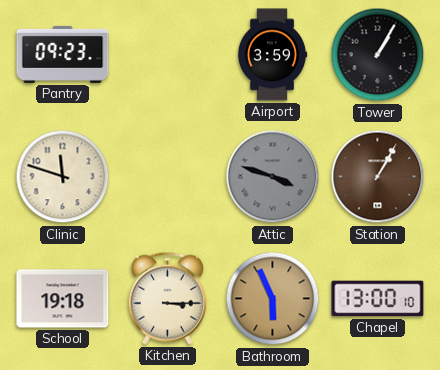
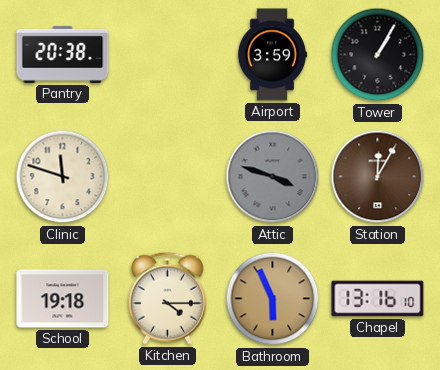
Pantry: 09:23 -> 20:38
Station: 1:05 -> 12:05
Kitchen: 3:15 -> 4:15
Chapel: 13:00 -> 13:16
